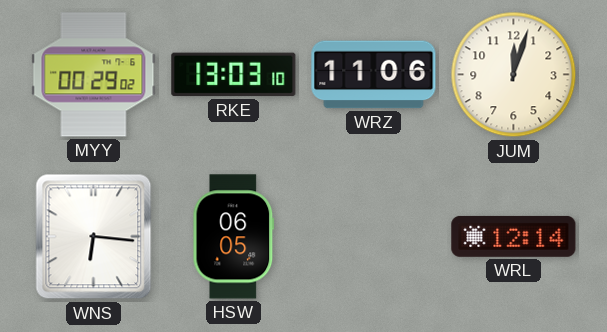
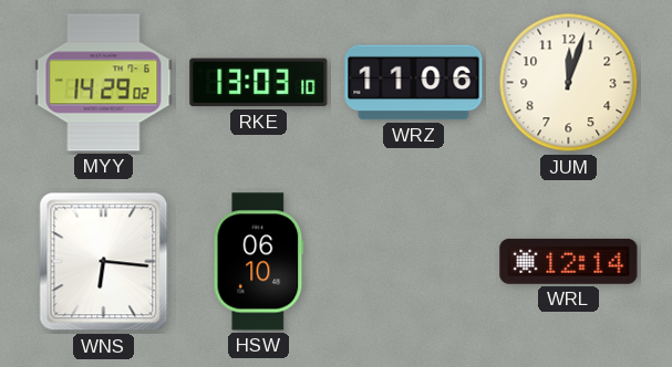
MYY: 00:29 -> 14:29
HSW: 06:05 -> 06:10
